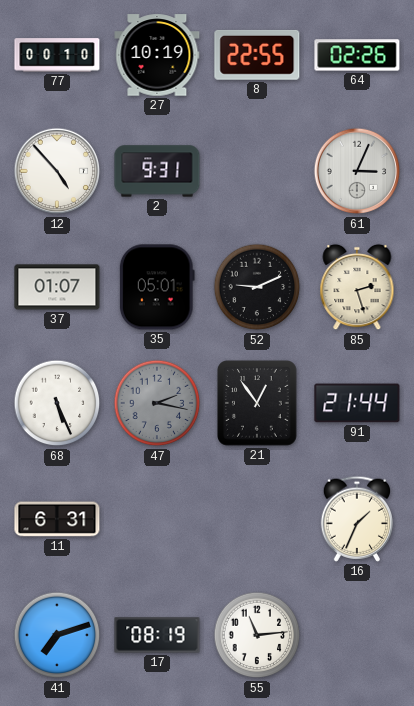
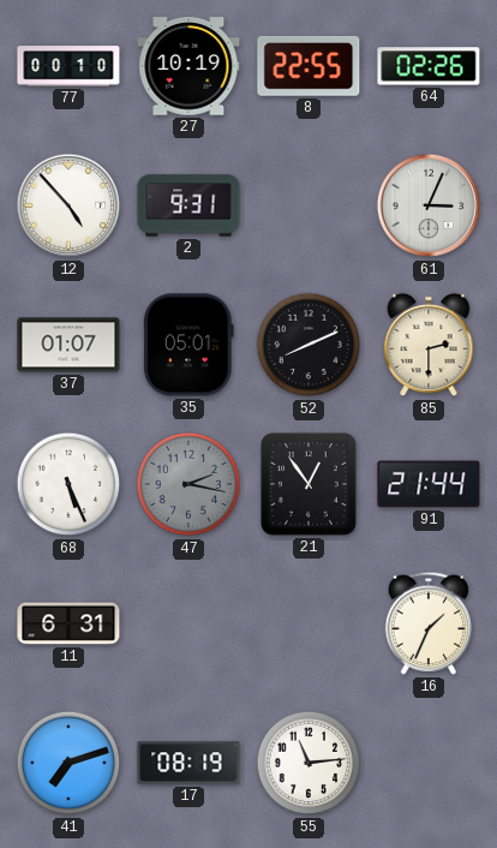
52: 9:11 -> 8:11
85: 2:27 -> 2:30
